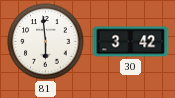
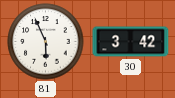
81: 5:59 -> 5:56
